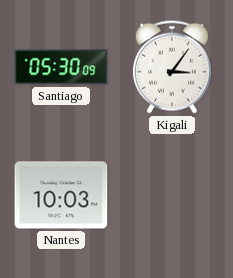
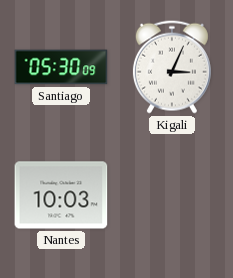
Kigali: 3:06 -> 3:04
